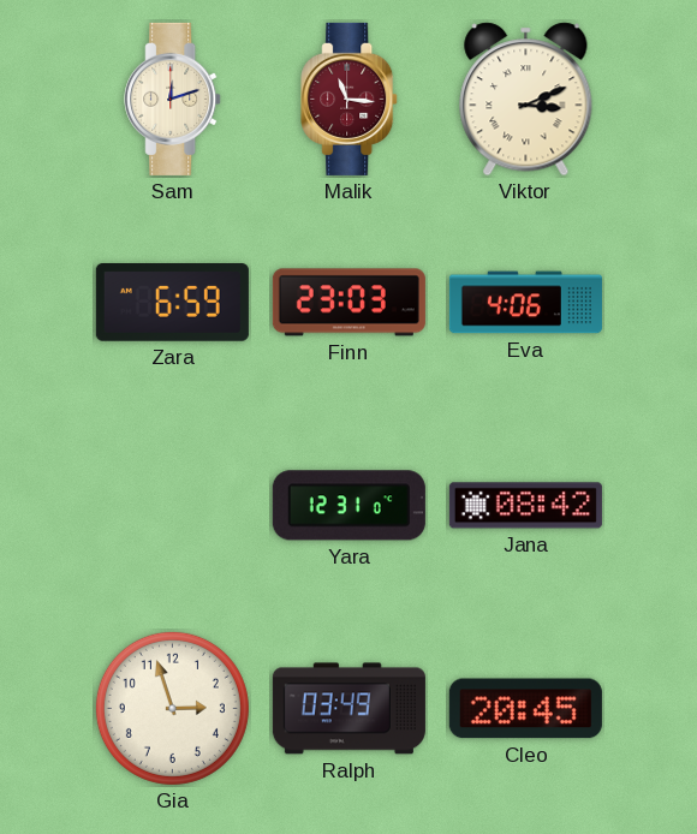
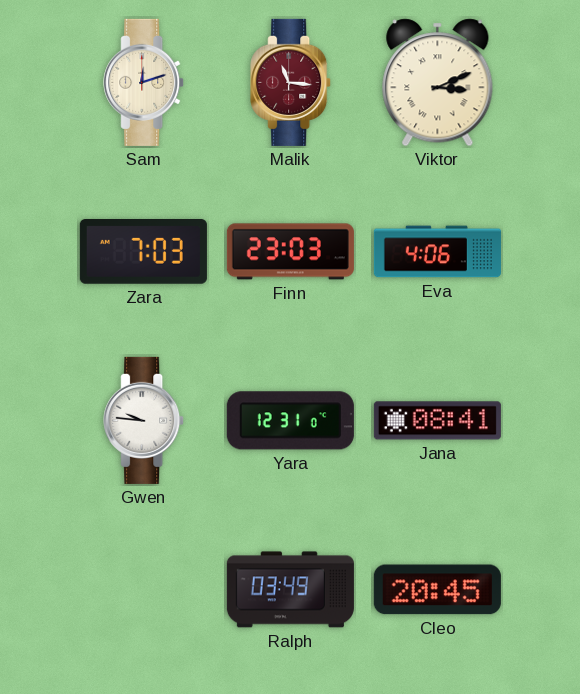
Zara: 6:59 -> 7:03
Gwen: none -> 9:46
Jana: 08:42 -> 08:41
Gia: 2:57 -> none
